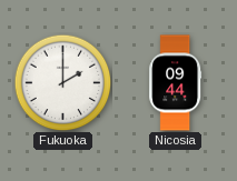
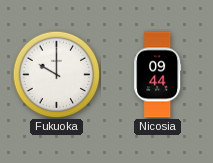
Fukuoka: 2:00 -> 10:00
